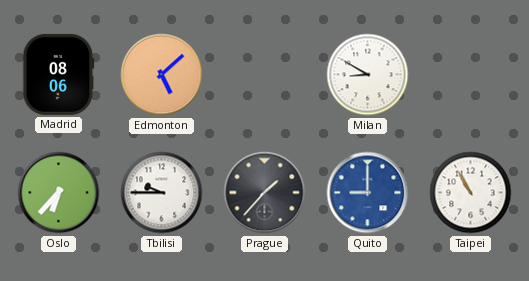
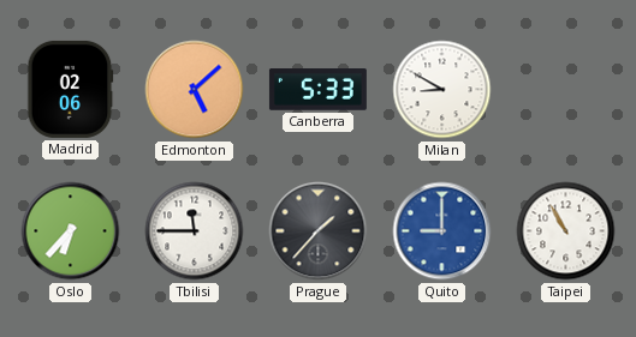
Madrid: 08:06 -> 02:06
Canberra: none -> 5:33
Tbilisi: 9:45 -> 11:45
